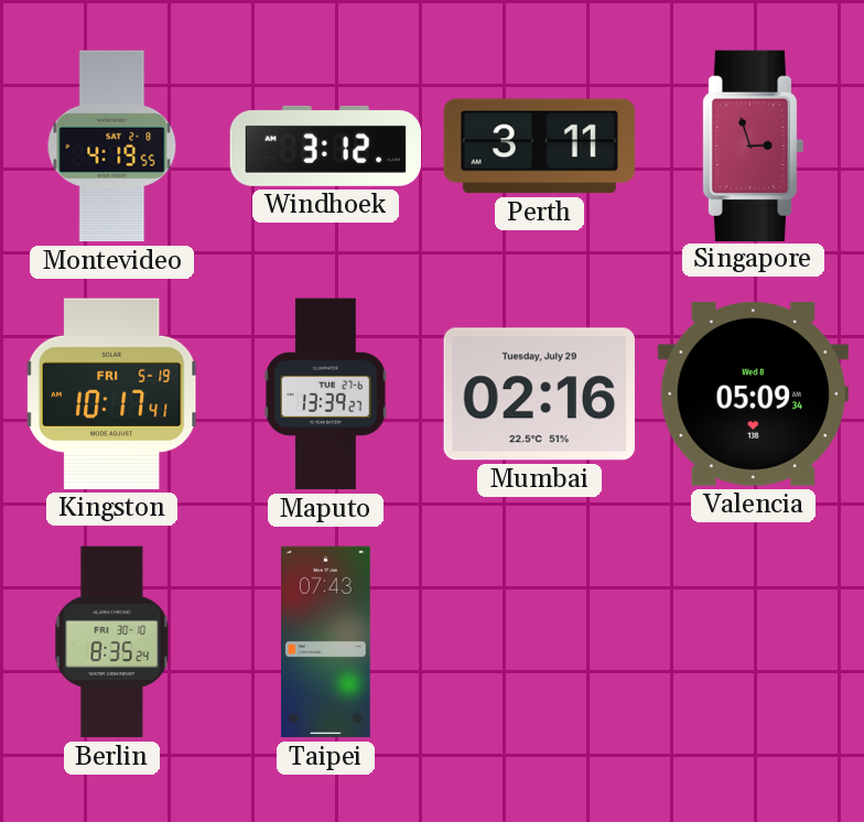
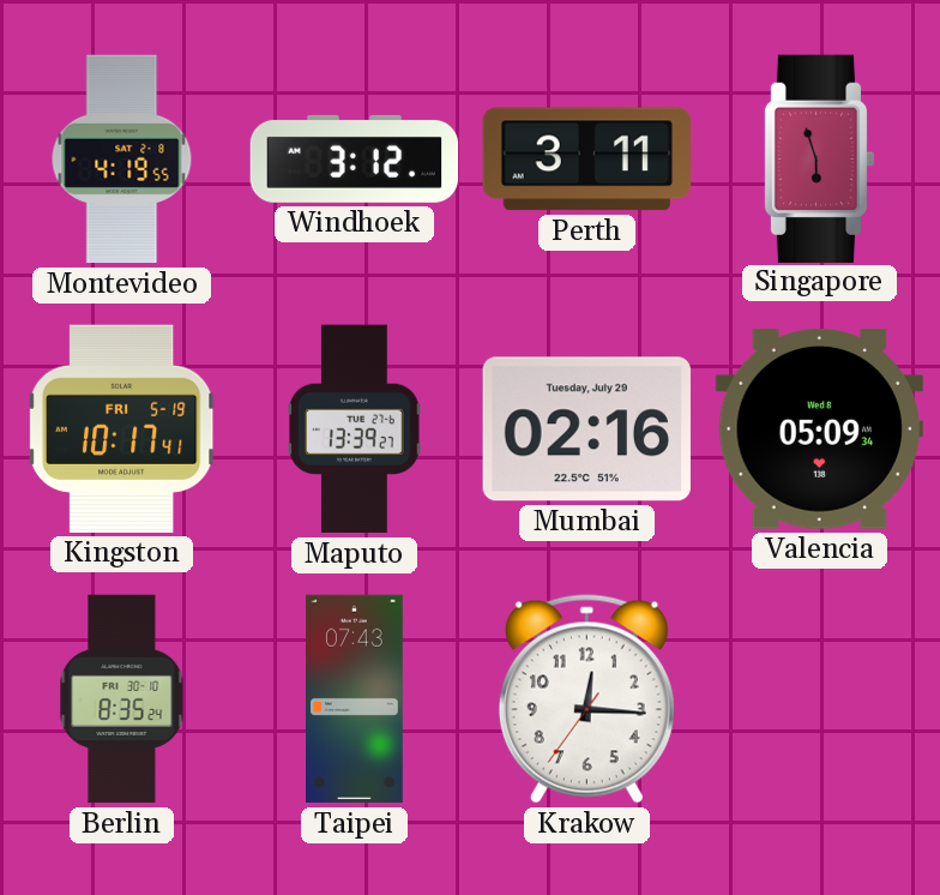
Singapore: 2:57 -> 5:57
Krakow: none -> 12:15
